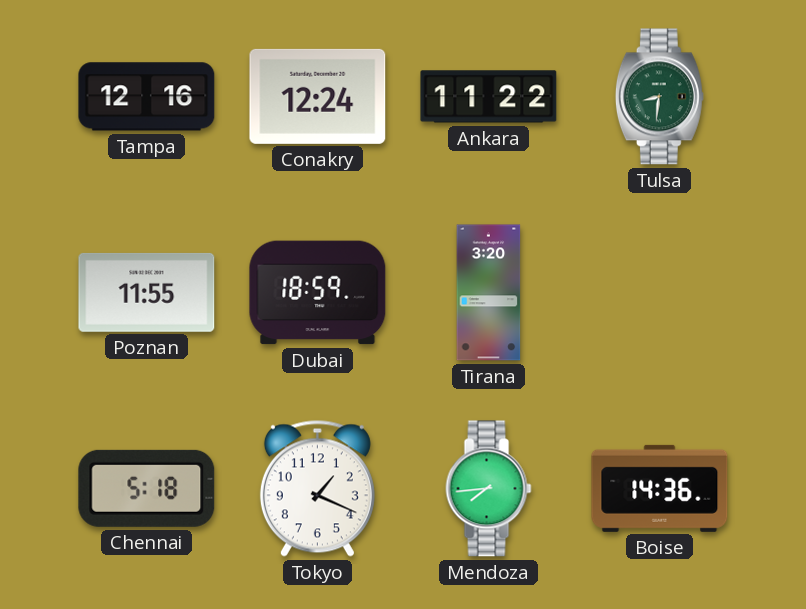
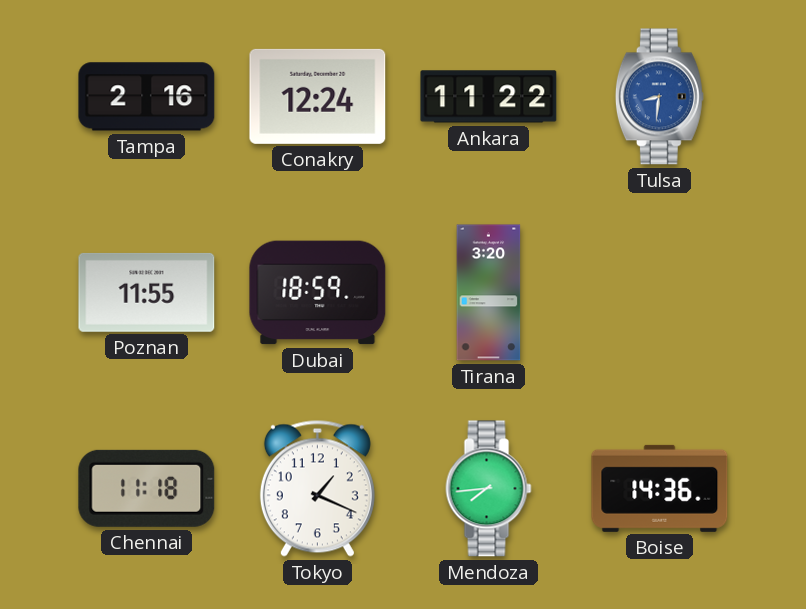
Tampa: 12:16 -> 2:16
Tulsa dial: green -> blue
Chennai: 5:18 -> 11:18
